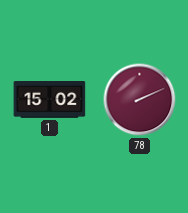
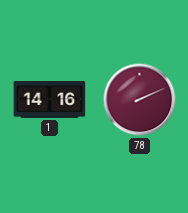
1: 15:02 -> 14:16
